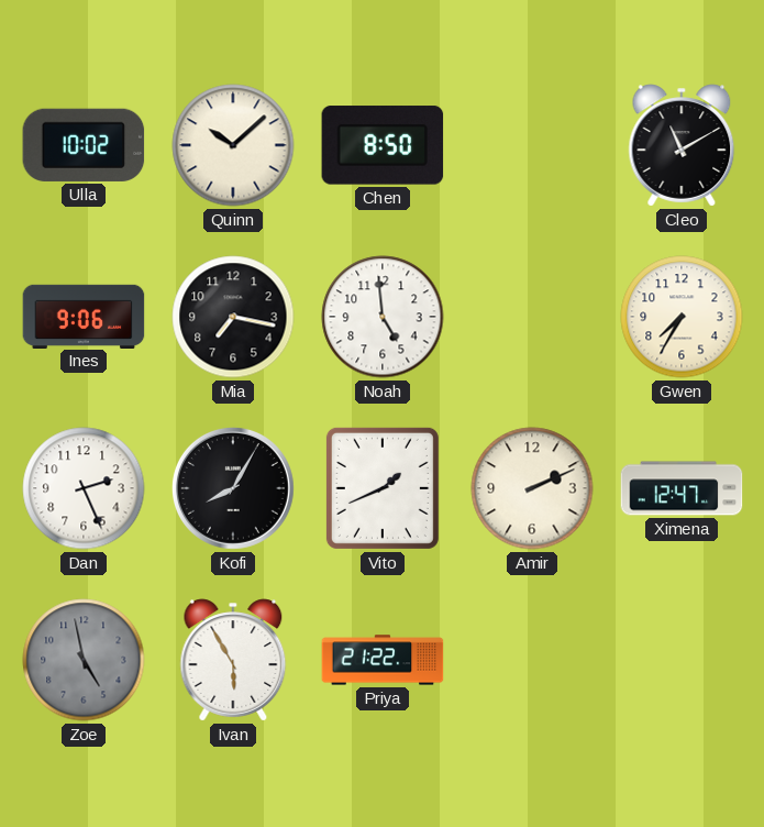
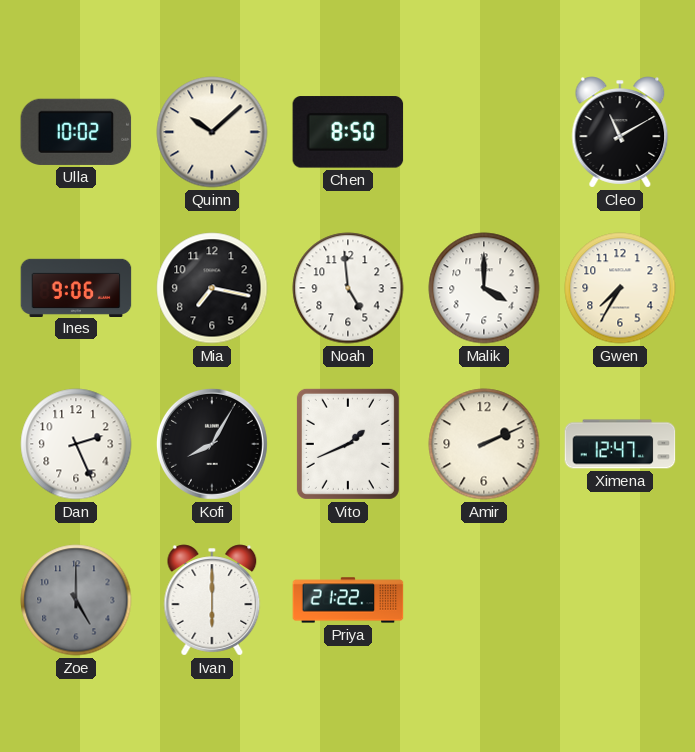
Malik: none -> 4:00
Zoe: 4:58 -> 5:00
Ivan: 5:55 -> 6:00
